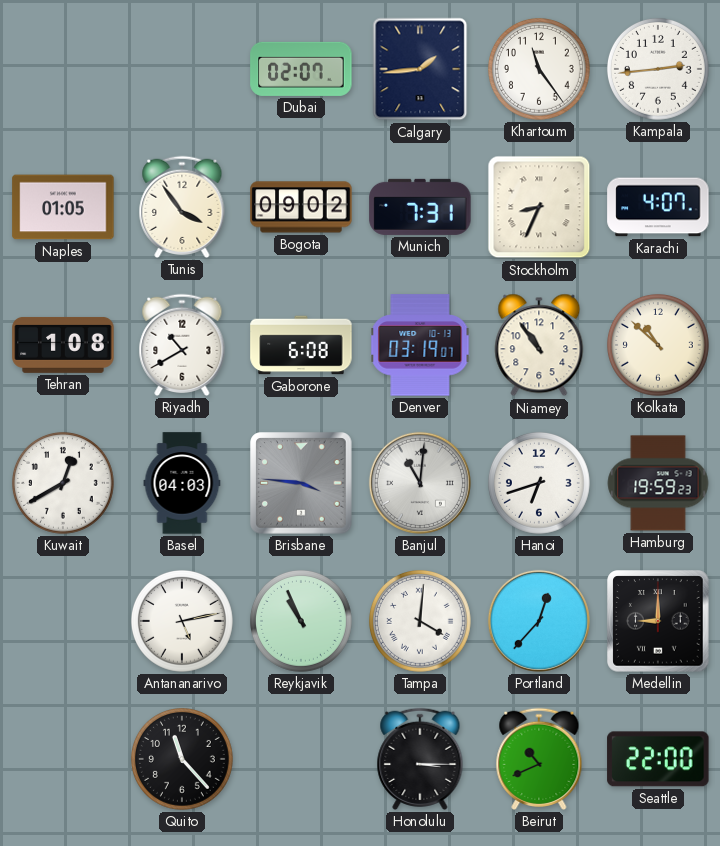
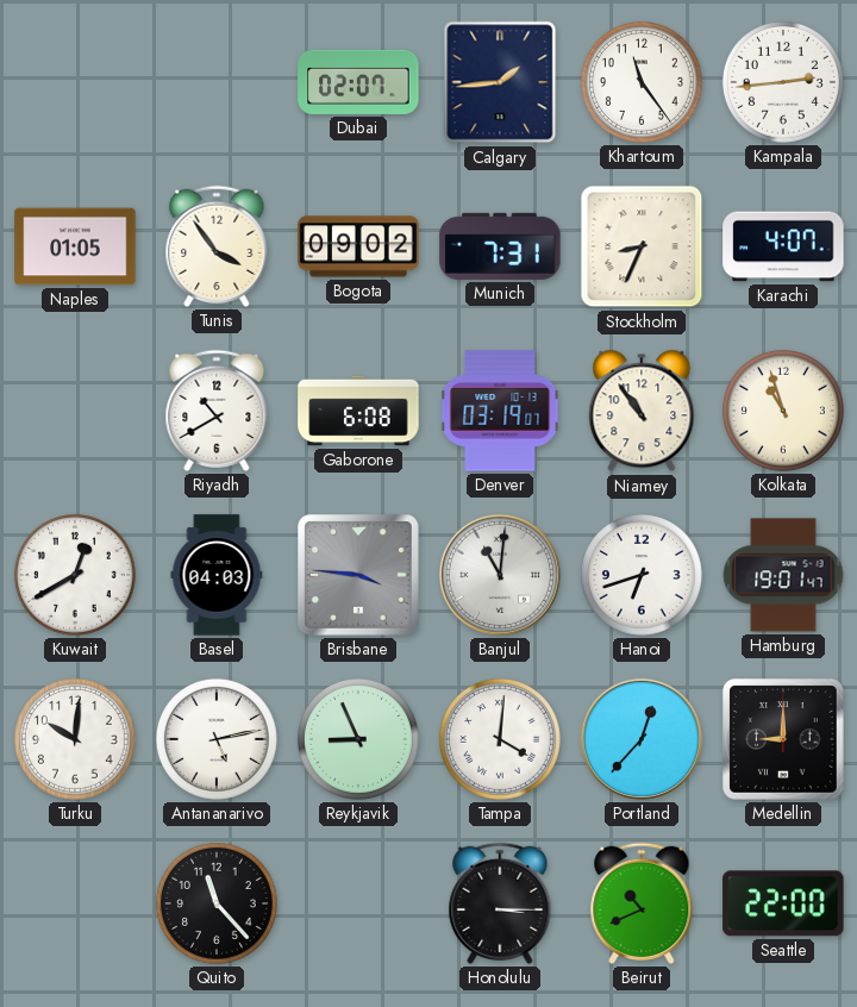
Tehran: 1:08 -> none
Kolkata: 10:52 -> 10:57
Hamburg: 19:59 -> 19:01
Turku: none -> 10:01
Reykjavik: 10:56 -> 8:56
